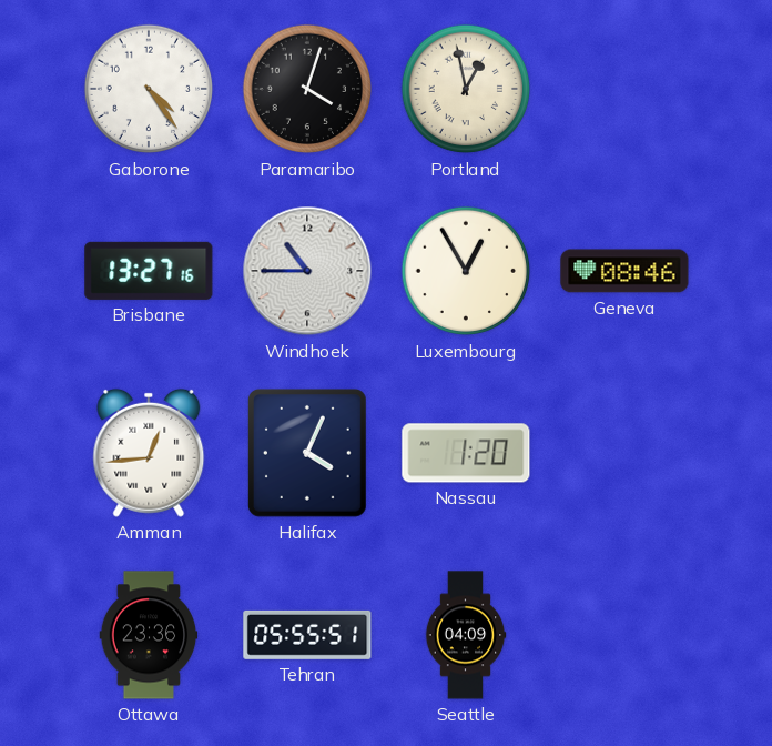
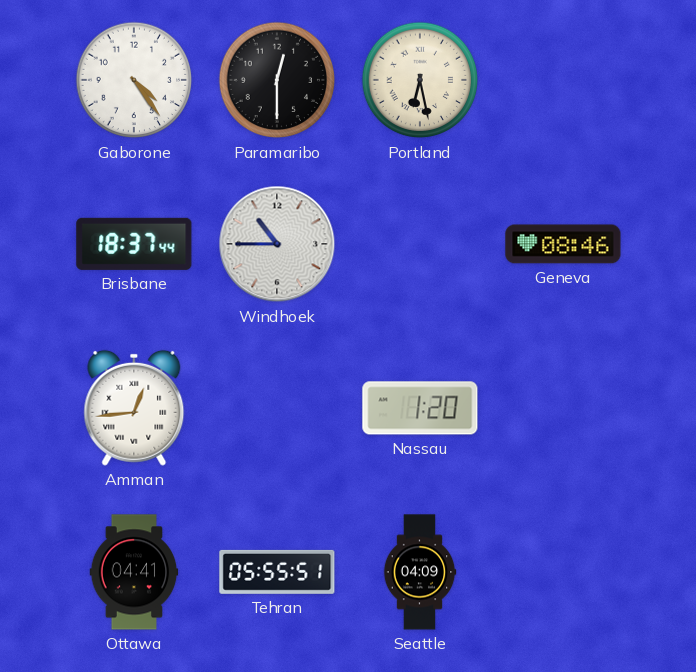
Paramaribo: 4:03 -> 12:30
Portland: 12:58 -> 6:28
Brisbane: 13:27 -> 18:37
Luxembourg: 12:55 -> none
Halifax: 4:04 -> none
Ottawa: 23:36 -> 04:41
